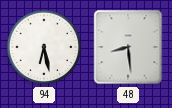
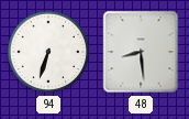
94: 6:28 -> 6:33
